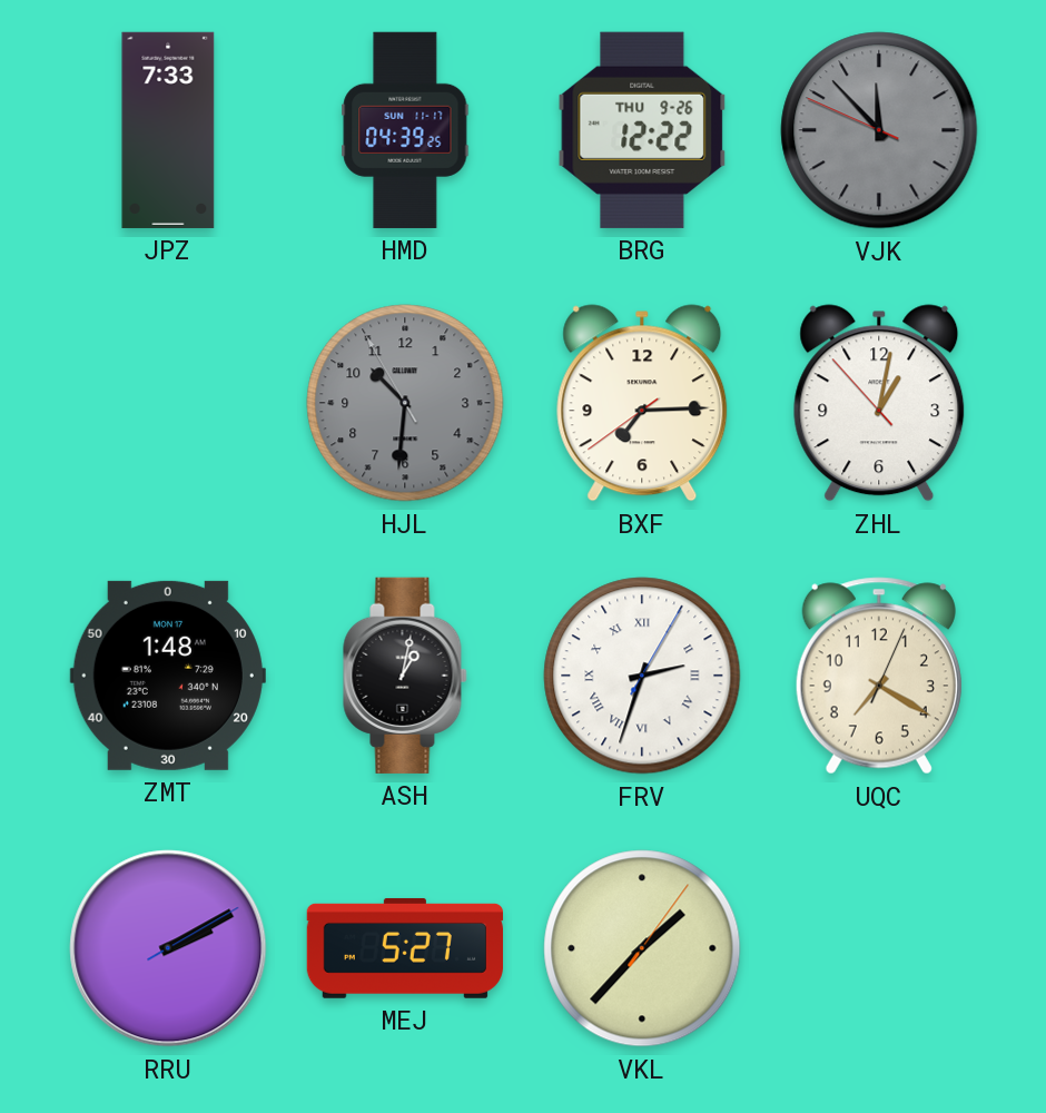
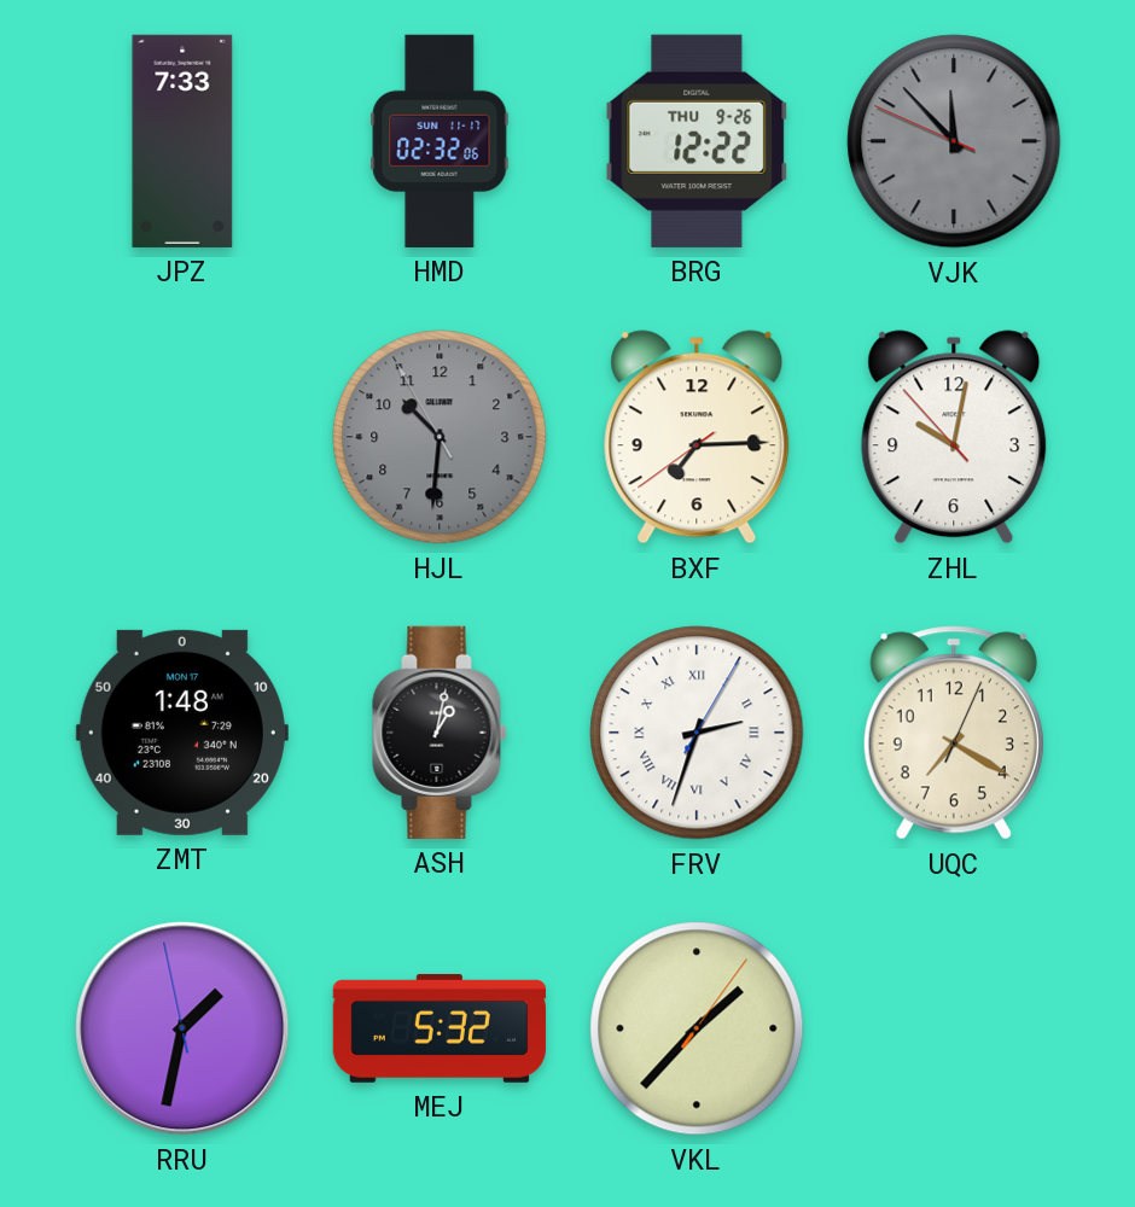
HMD: 04:39 -> 02:32
ZHL: 1:01 -> 10:01
RRU: 2:10 -> 1:31
MEJ: 5:27 -> 5:32
